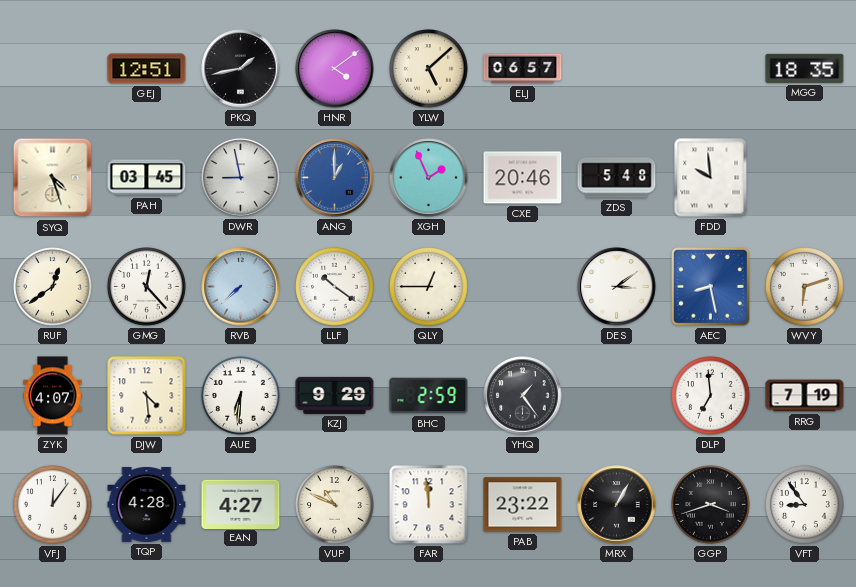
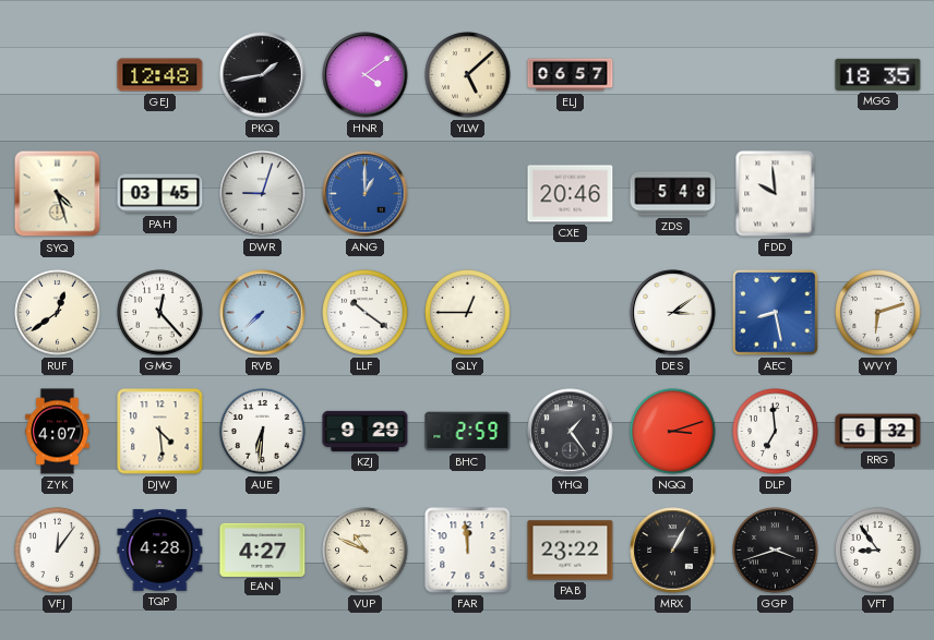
GEJ: 12:51 -> 12:48
DWR: 8:58 -> 9:03
XGH: 1:56 -> none
NQQ: none -> 3:12
RRG: 7:19 -> 6:32
